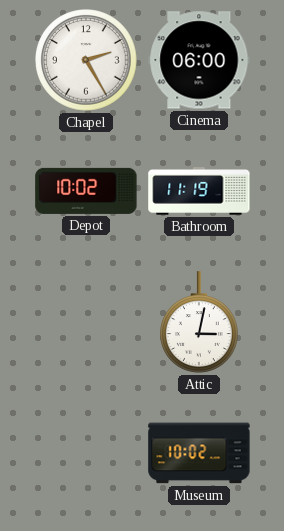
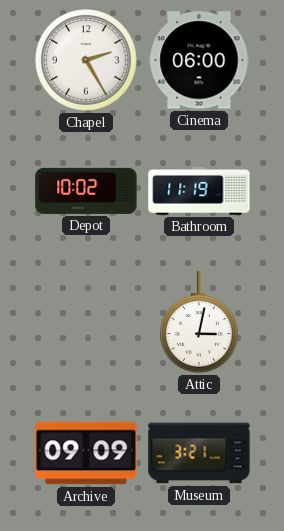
Archive: none -> 09:09
Museum: 10:02 -> 3:21
